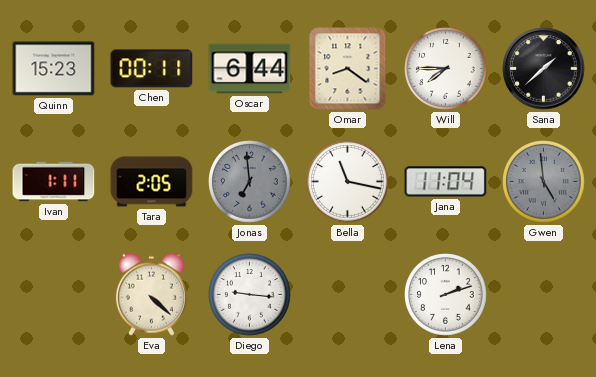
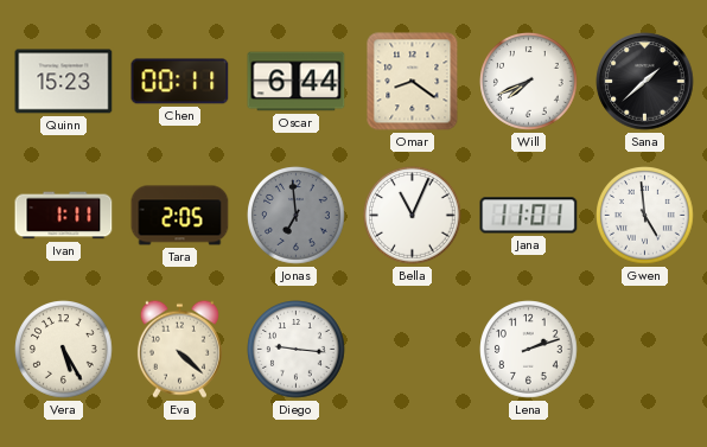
Will: 7:45 -> 7:41
Bella: 11:17 -> 11:04
Jana: 11:04 -> 11:01
Gwen dial: grey -> white
Vera: none -> 5:25
